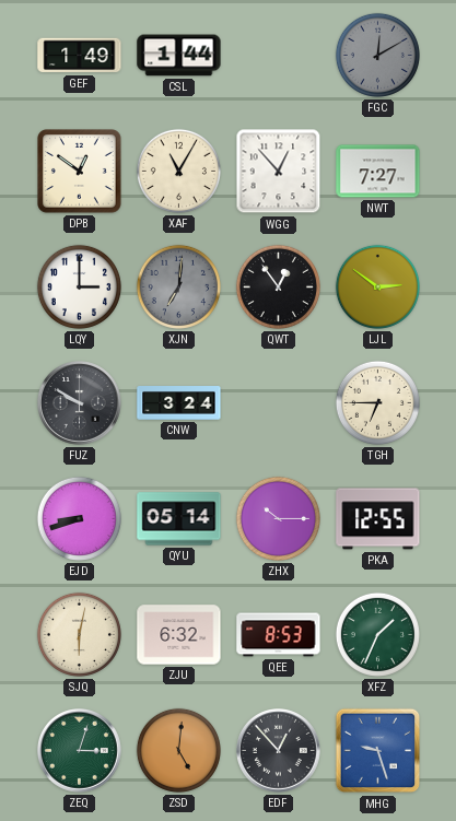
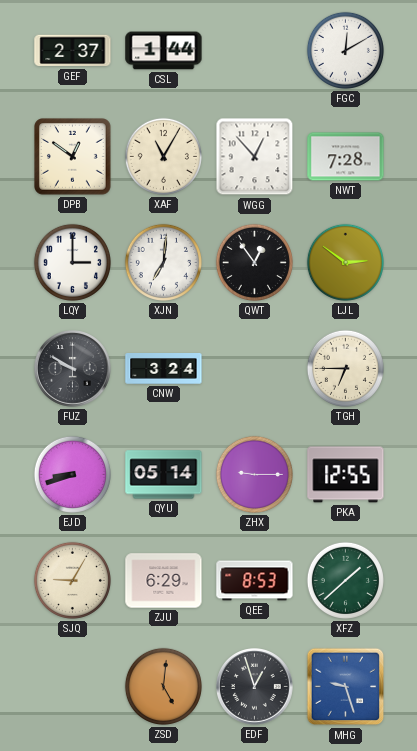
GEF: 1:49 -> 2:37
FGC dial: grey -> white
NWT: 7:27 -> 7:28
XJN dial: grey -> white
ZHX: 10:15 -> 9:15
SJQ: 6:02 -> 9:05
ZJU: 6:32 -> 6:29
XFZ: 1:34 -> 1:38
ZEQ: 3:03 -> none
EDF: 12:53 -> 12:57
